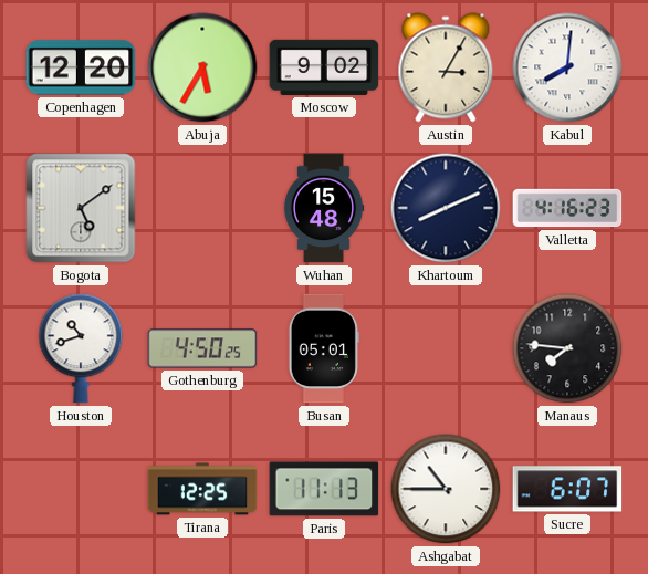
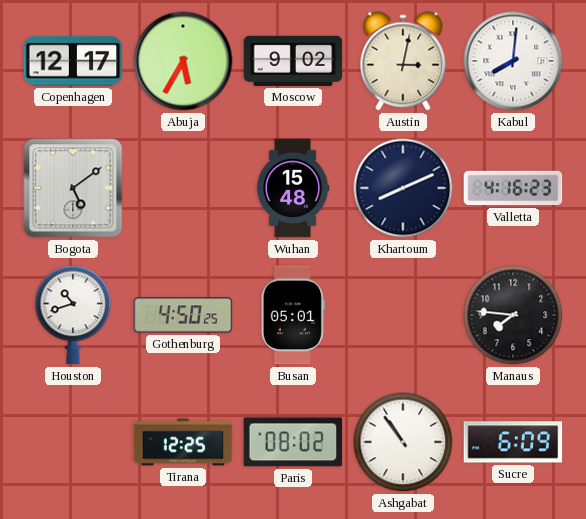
Copenhagen: 12:20 -> 12:17
Austin: 3:05 -> 3:02
Paris: 11:13 -> 08:02
Ashgabat: 10:45 -> 10:54
Sucre: 6:07 -> 6:09
